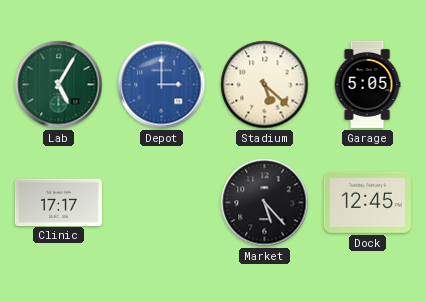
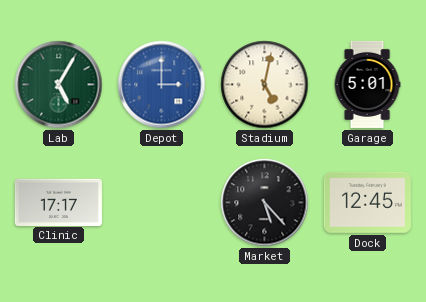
Stadium: 5:22 -> 5:02
Garage: 5:05 -> 5:01
